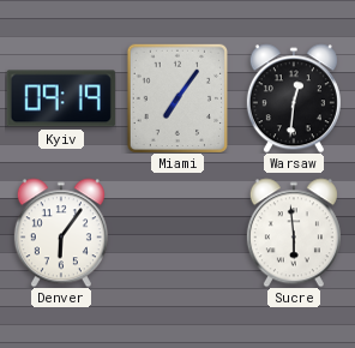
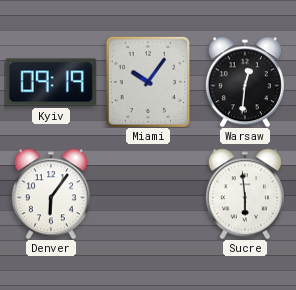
Miami: 7:06 -> 10:06
